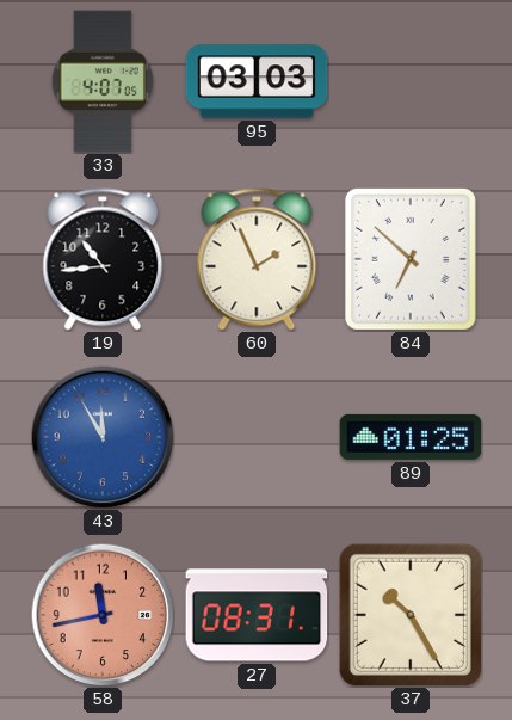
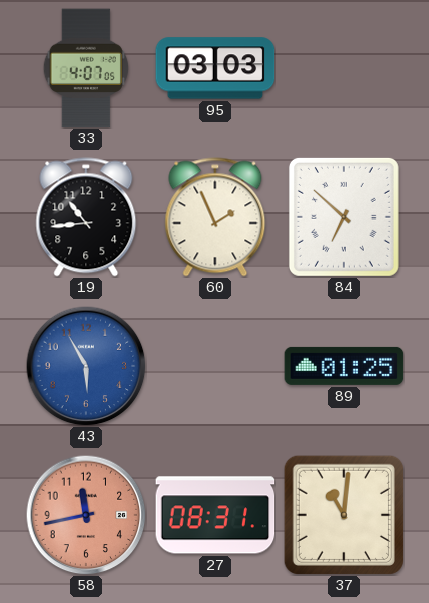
43: 11:55 -> 5:55
37: 10:25 -> 11:01
